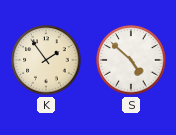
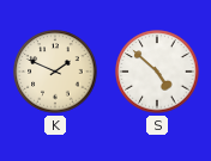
K: 1:54 -> 1:49
